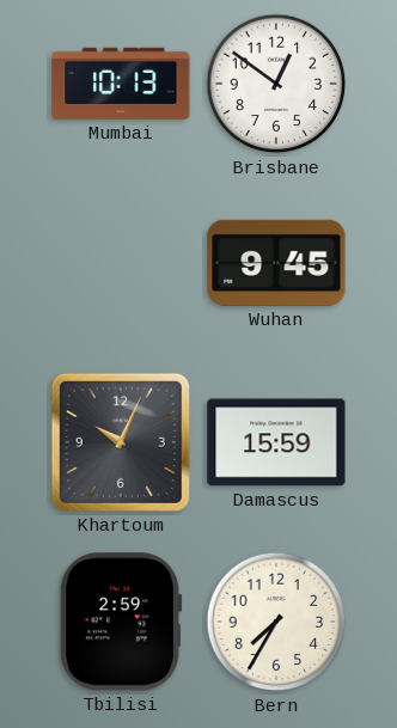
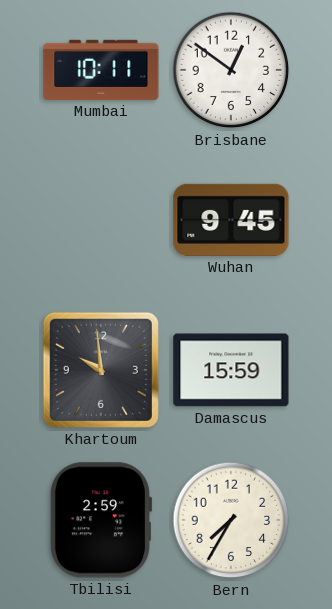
Mumbai: 10:13 -> 10:11
Khartoum: 10:04 -> 9:59
